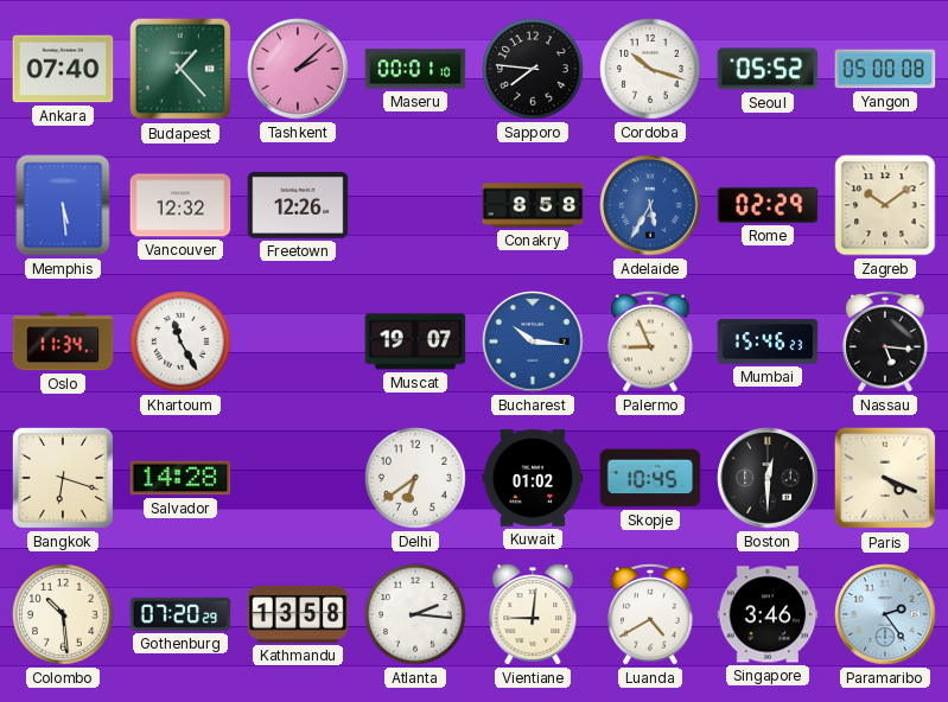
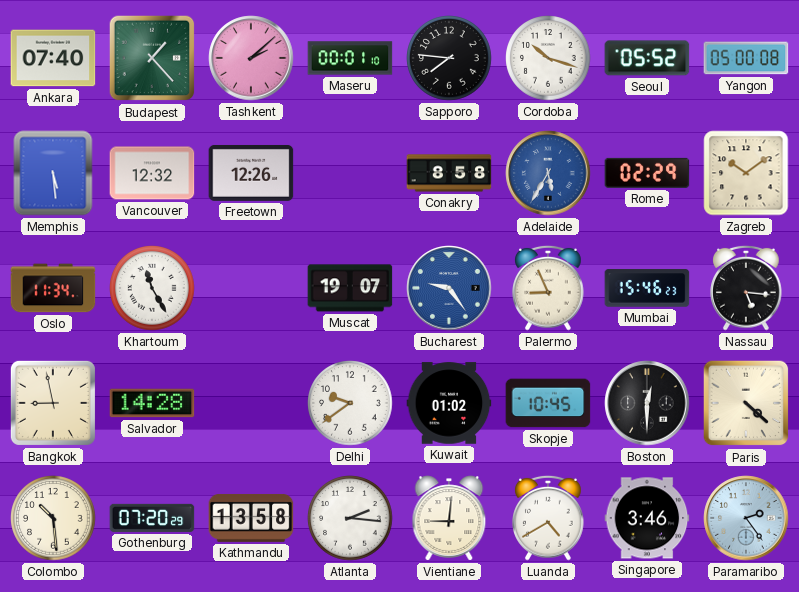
Bucharest: 10:16 -> 9:24
Bangkok: 6:18 -> 8:58
Delhi: 6:39 -> 9:39
Paris: 4:19 -> 4:22
